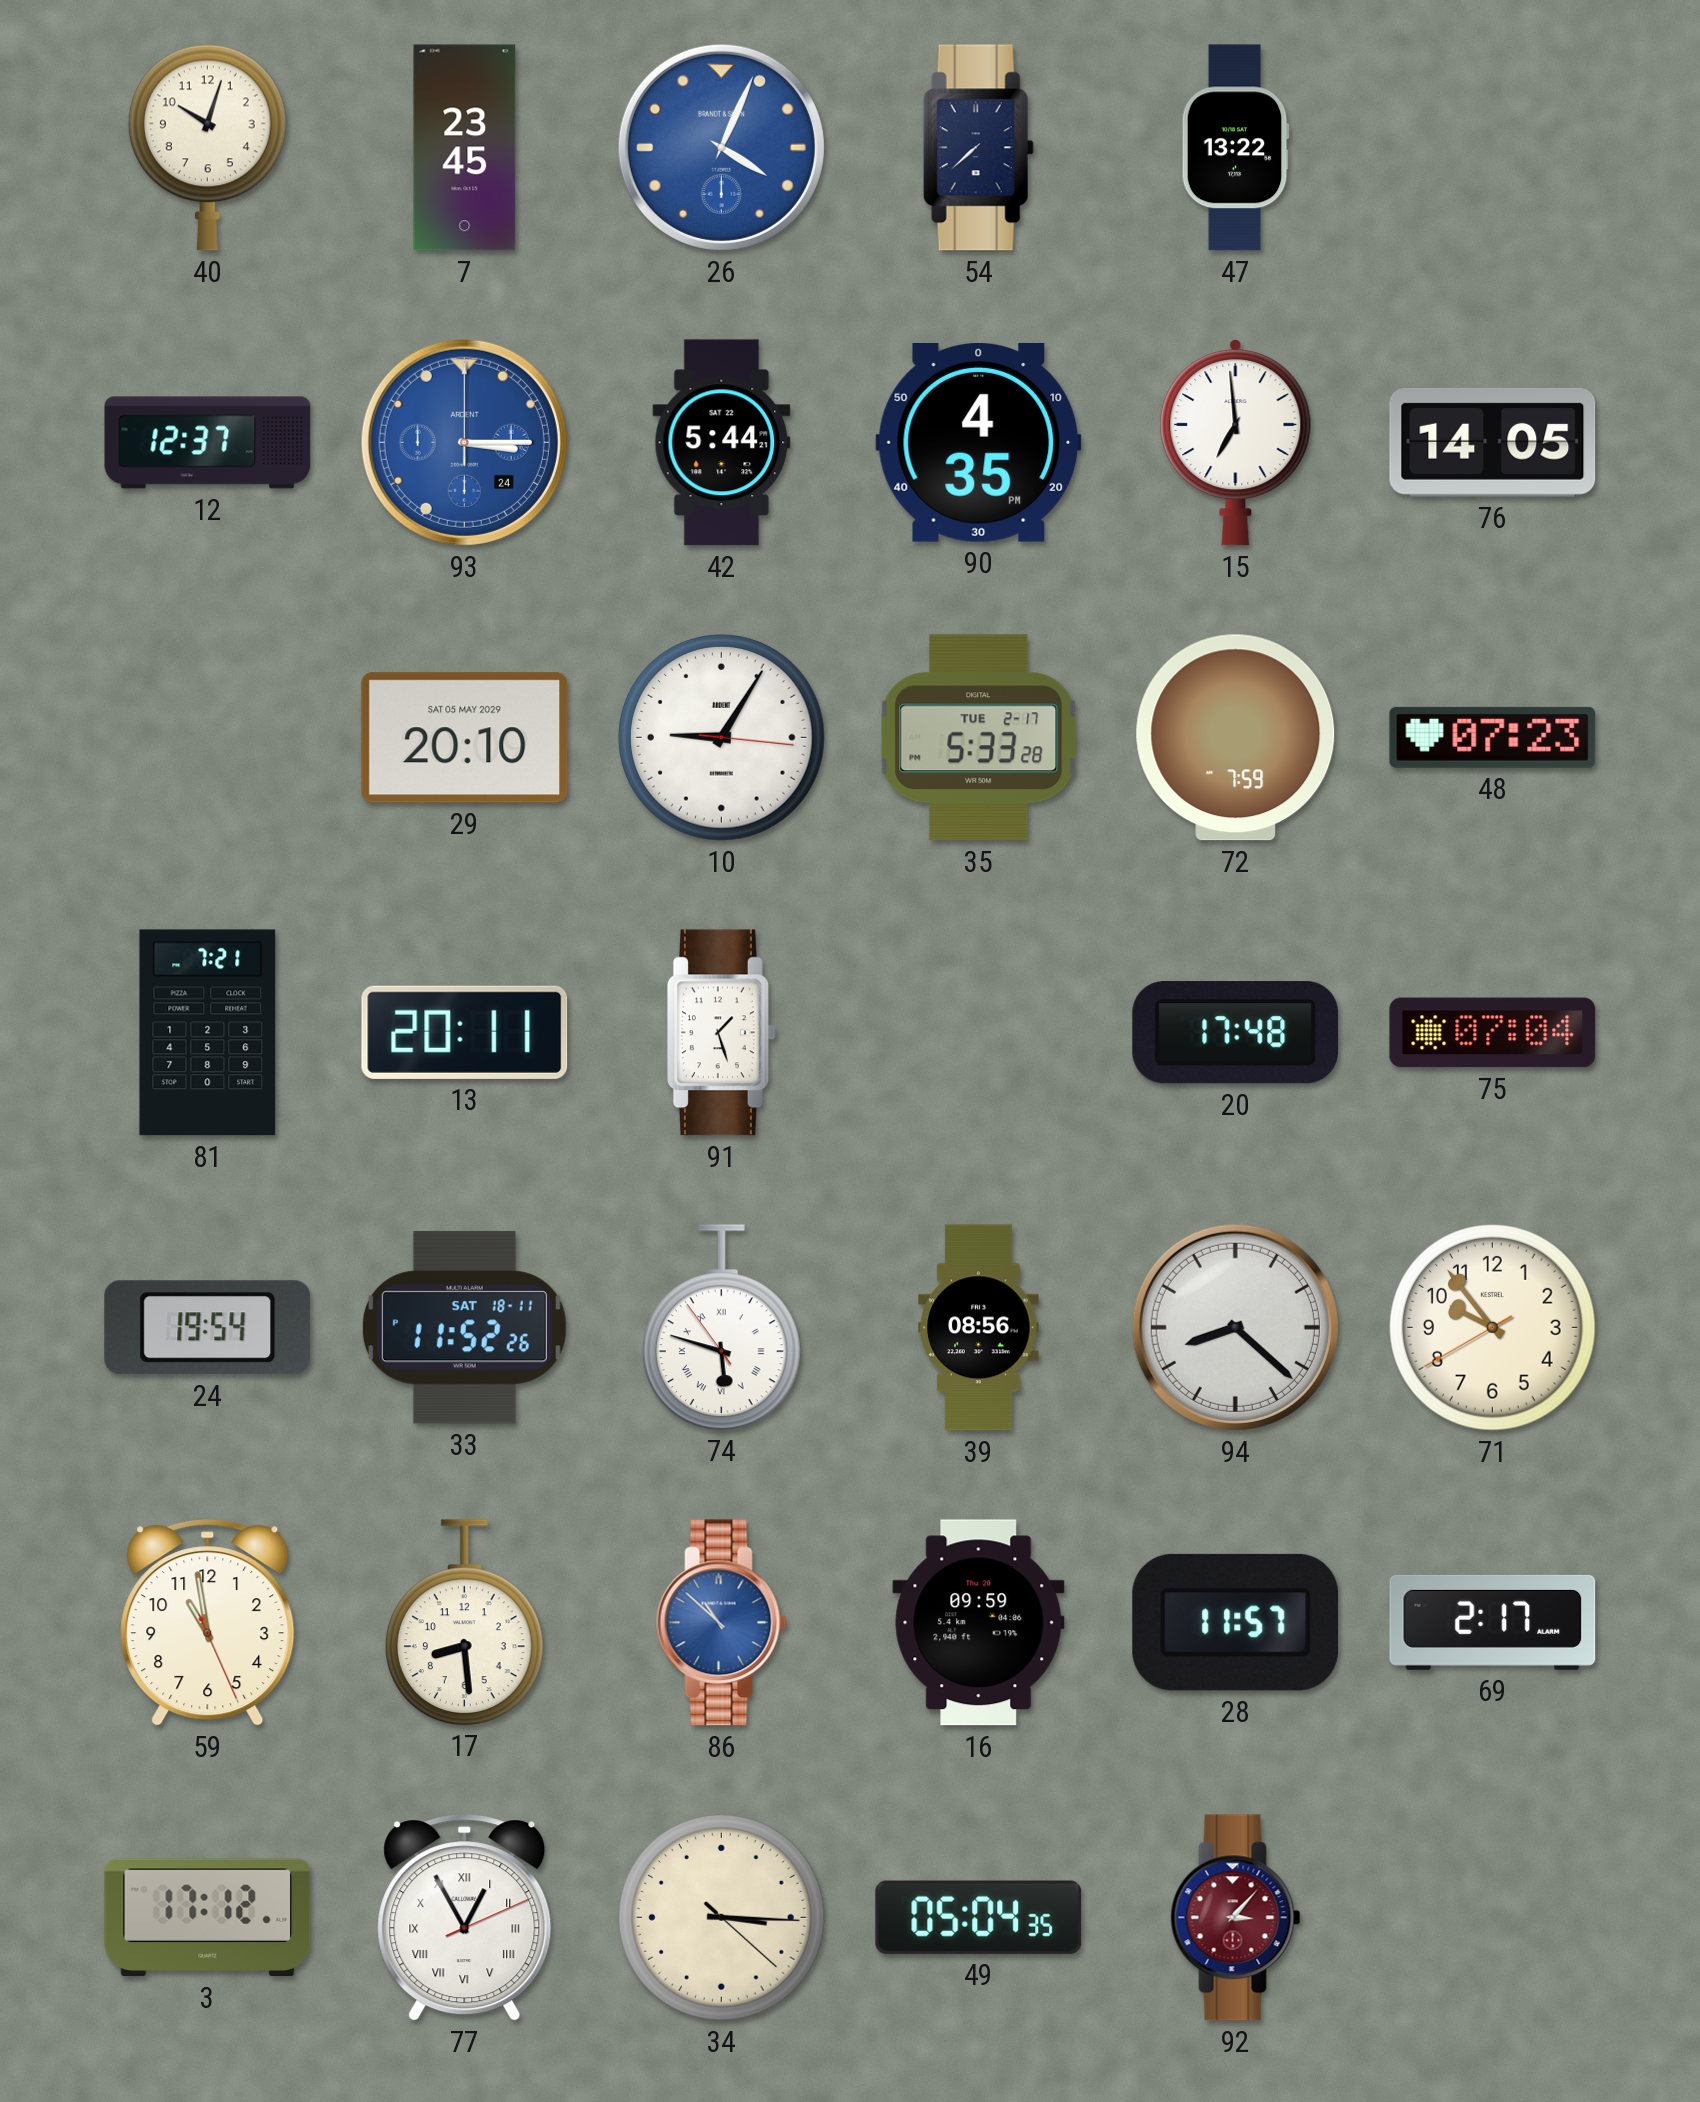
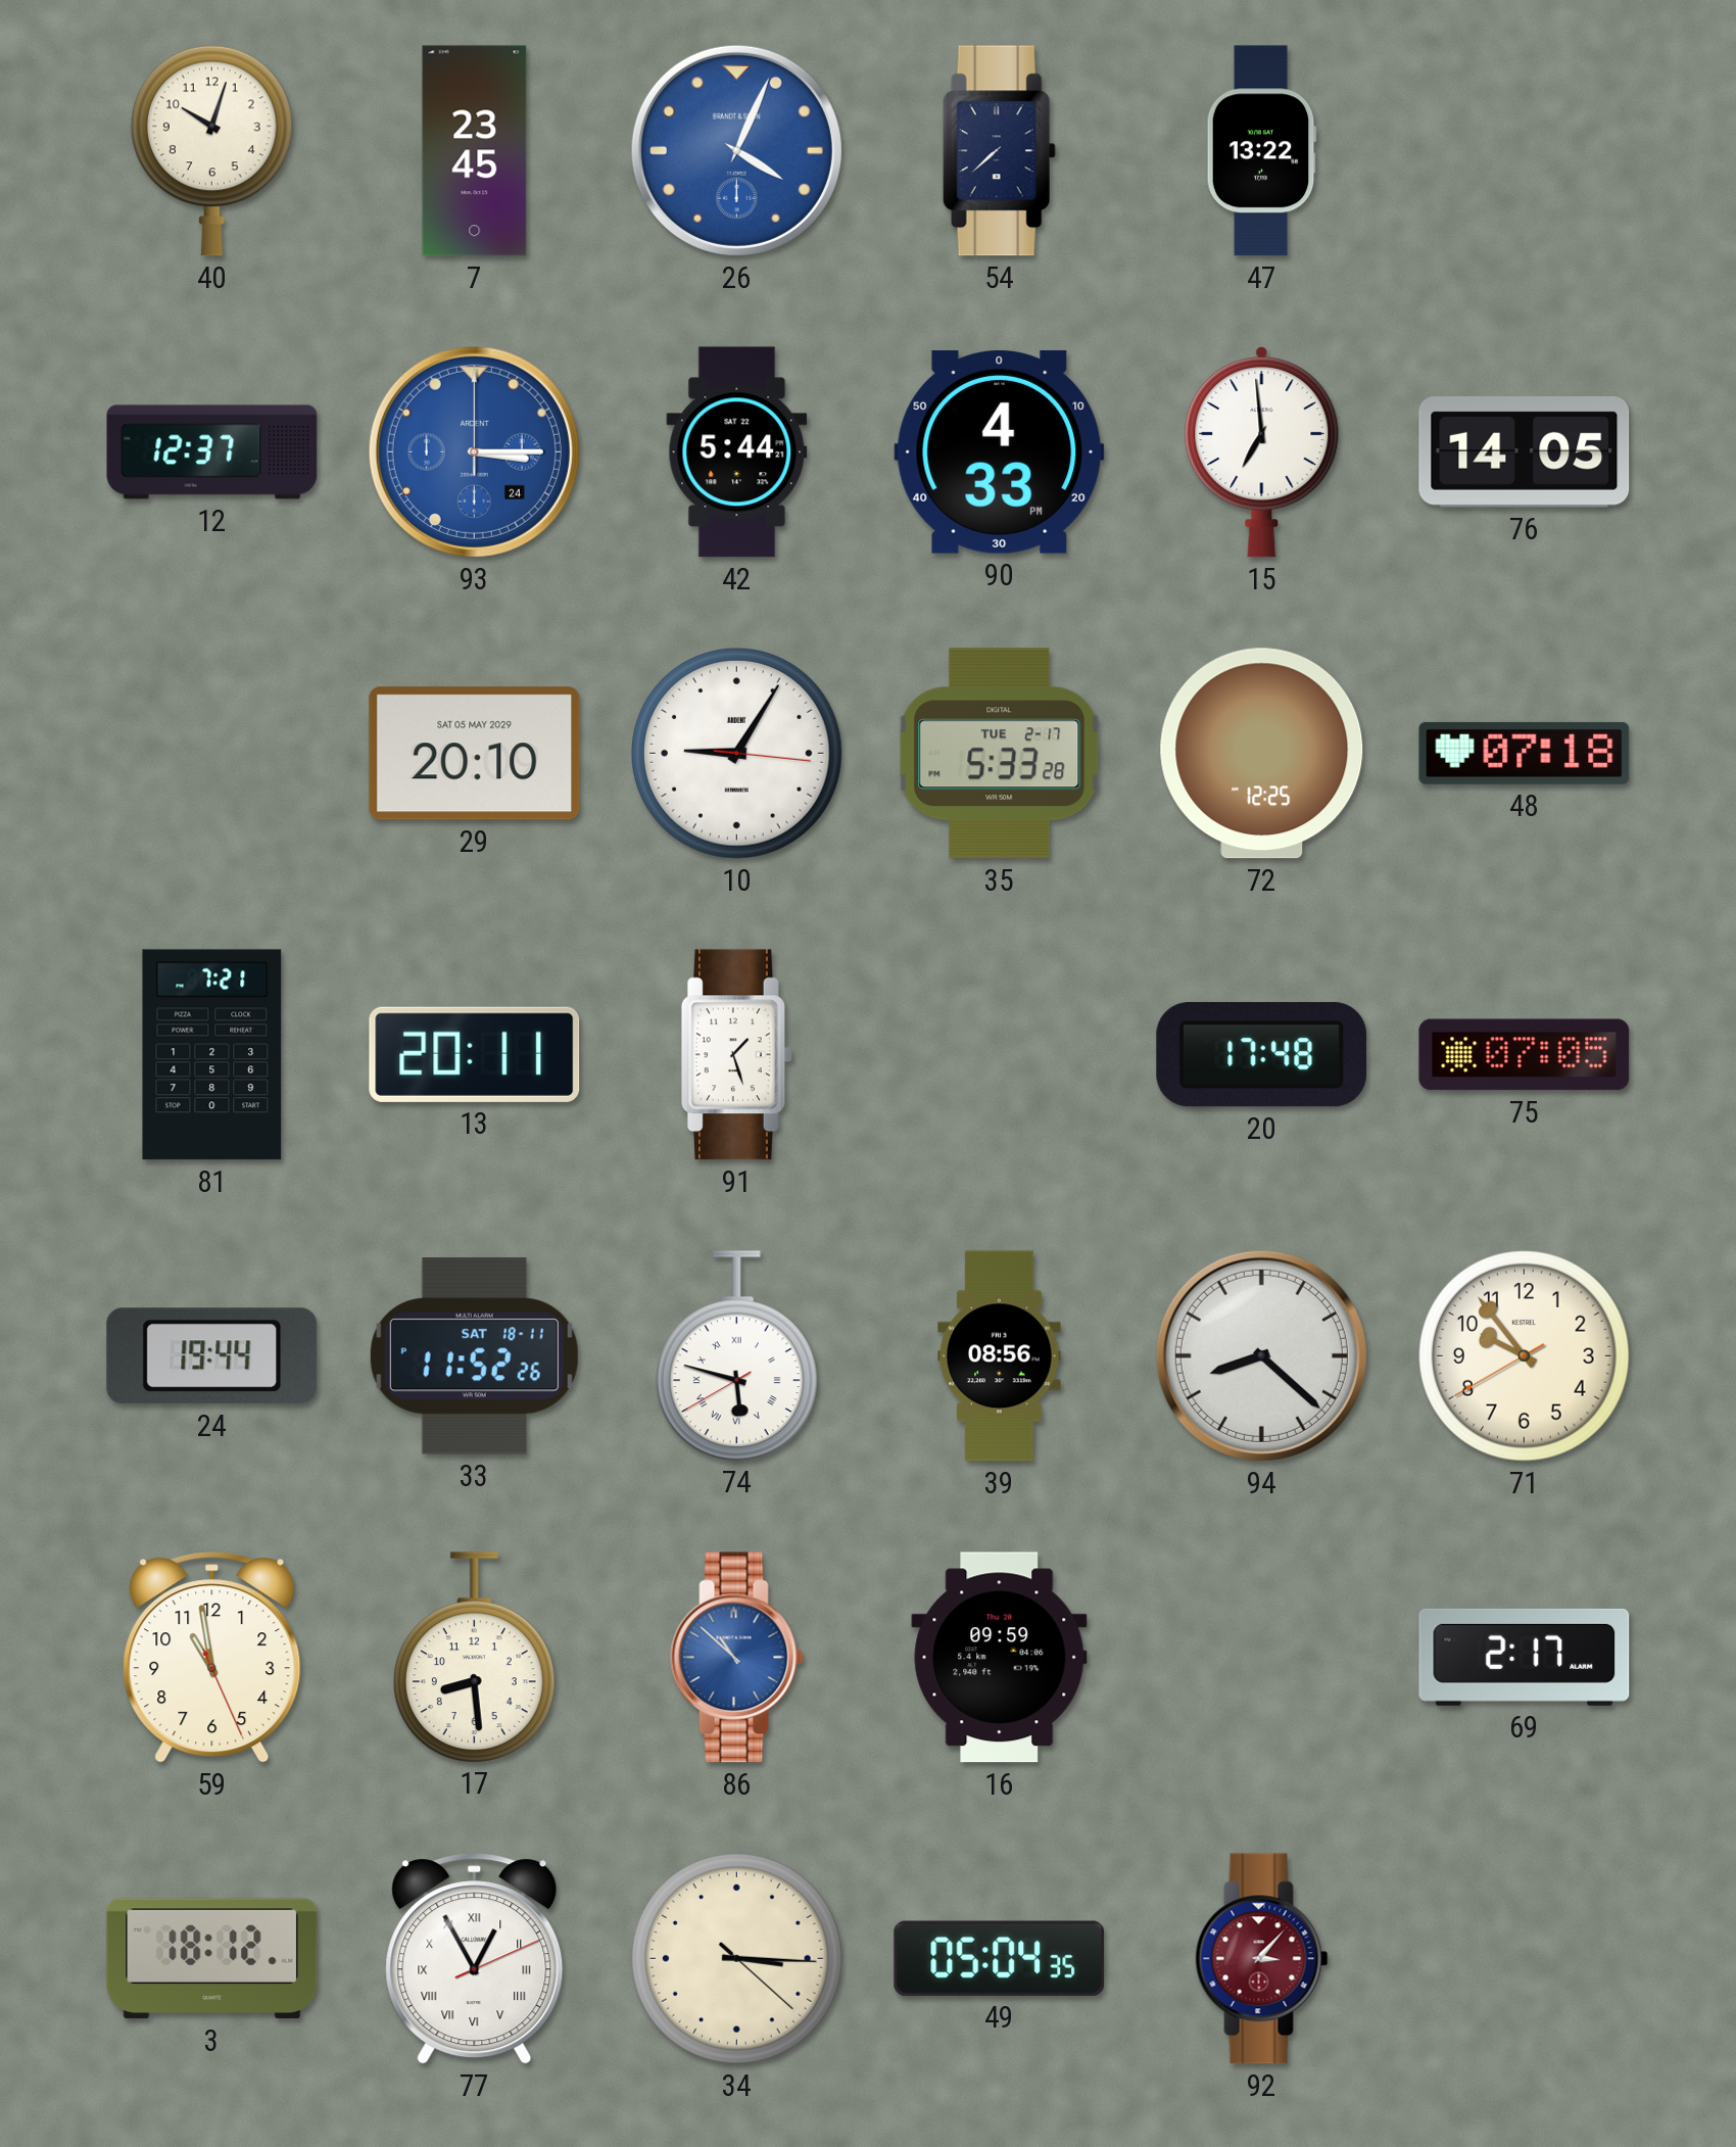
90: 4:35 -> 4:33
72: 7:59 -> 12:25
48: 07:23 -> 07:18
75: 07:04 -> 07:05
24: 19:54 -> 19:44
74: 5:47:54 -> 5:47:40
28: 11:57 -> none
3: 17:12 -> 18:12
